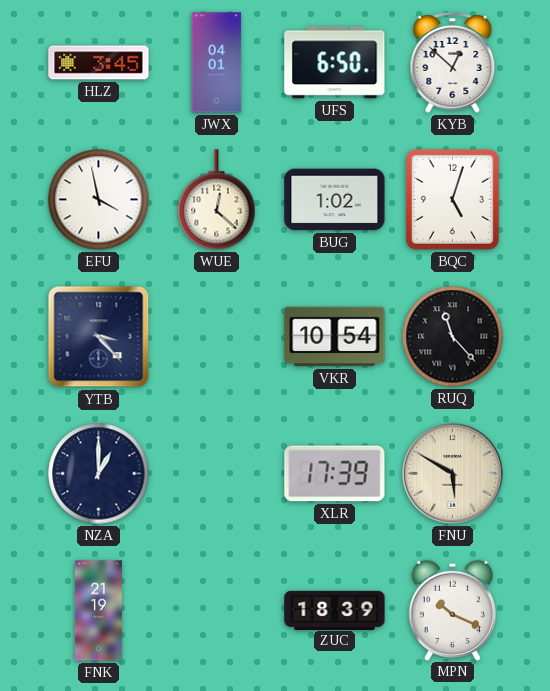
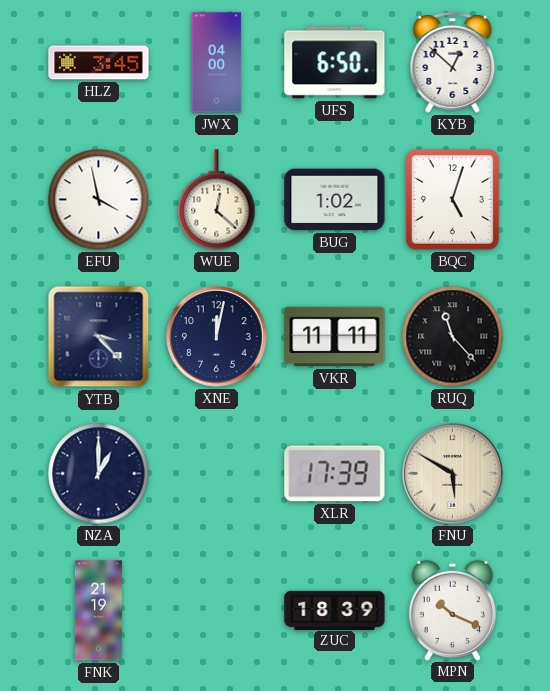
JWX: 04:01 -> 04:00
XNE: none -> 12:02
VKR: 10:54 -> 11:11
